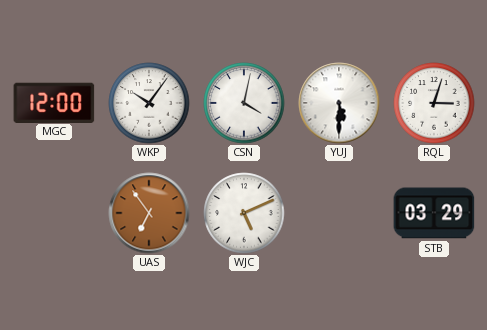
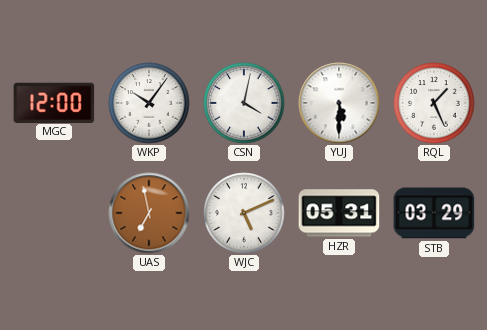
RQL: 3:03 -> 1:26
UAS: 6:54 -> 6:58
HZR: none -> 05:31
